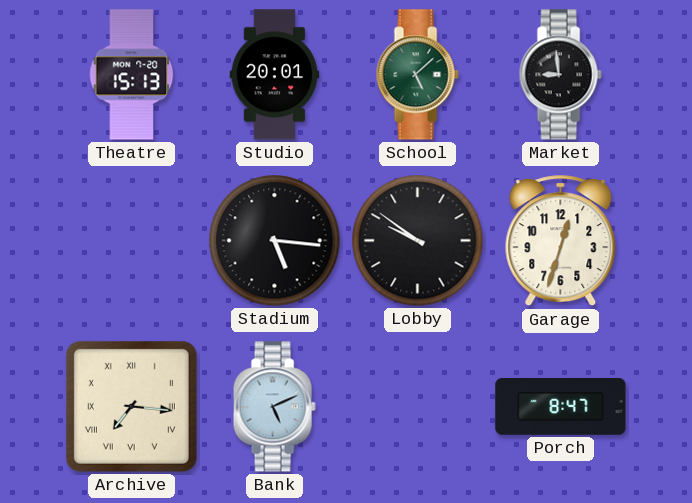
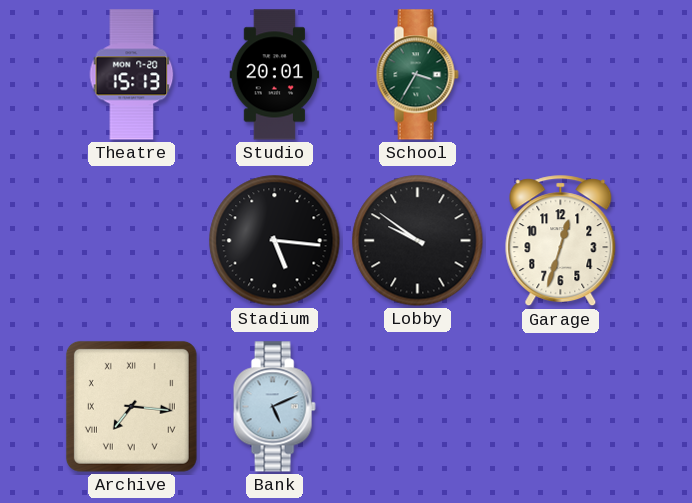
School: 5:08 -> 3:35
Market: 8:59 -> none
Porch: 8:47 -> none
